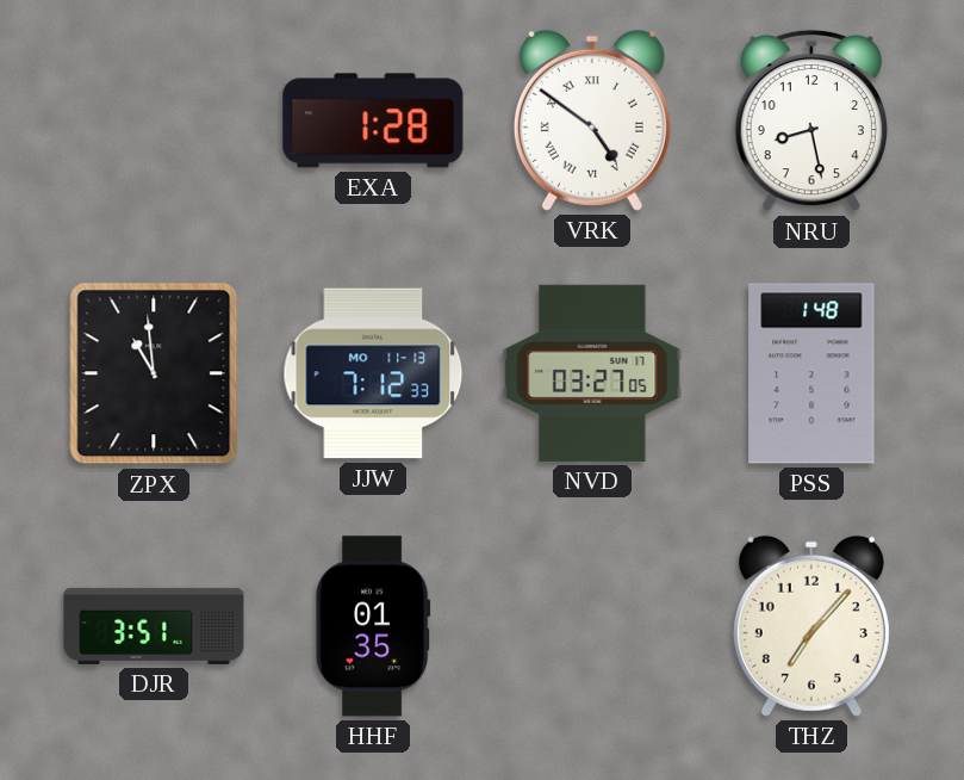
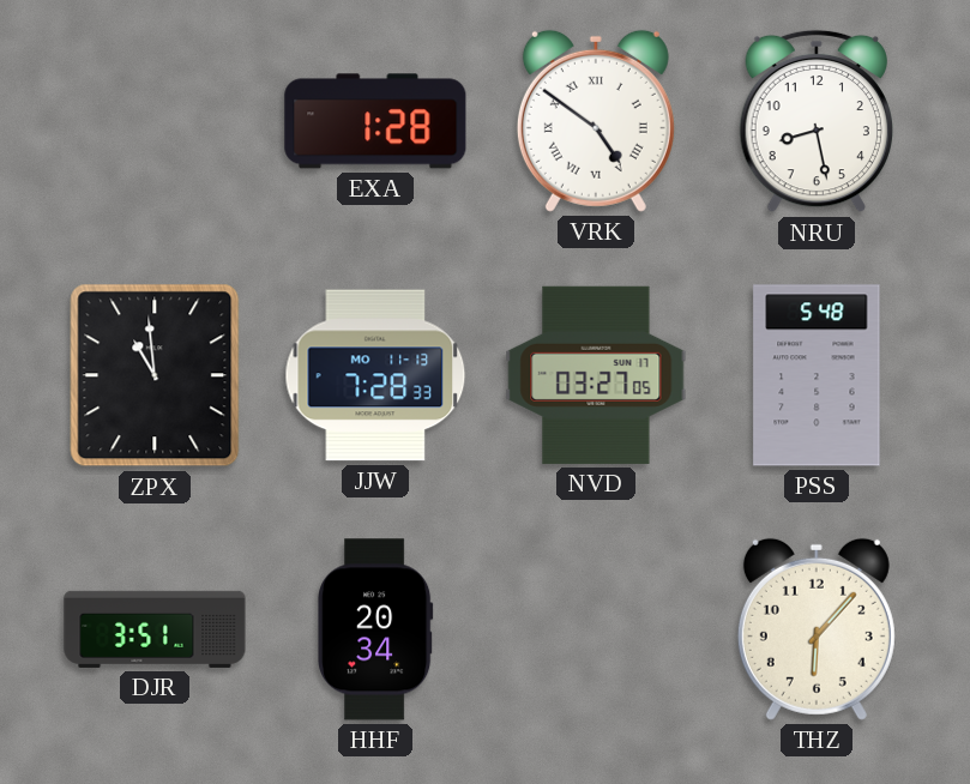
JJW: 7:12 -> 7:28
PSS: 1:48 -> 5:48
HHF: 01:35 -> 20:34
THZ: 7:07 -> 6:07
